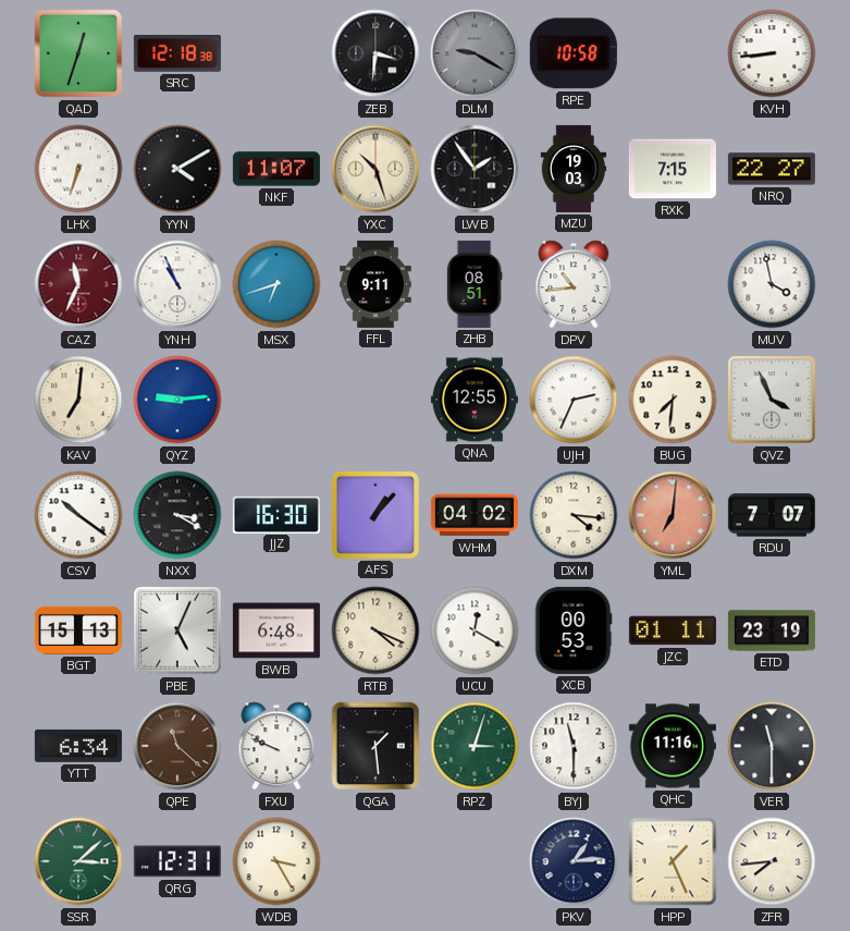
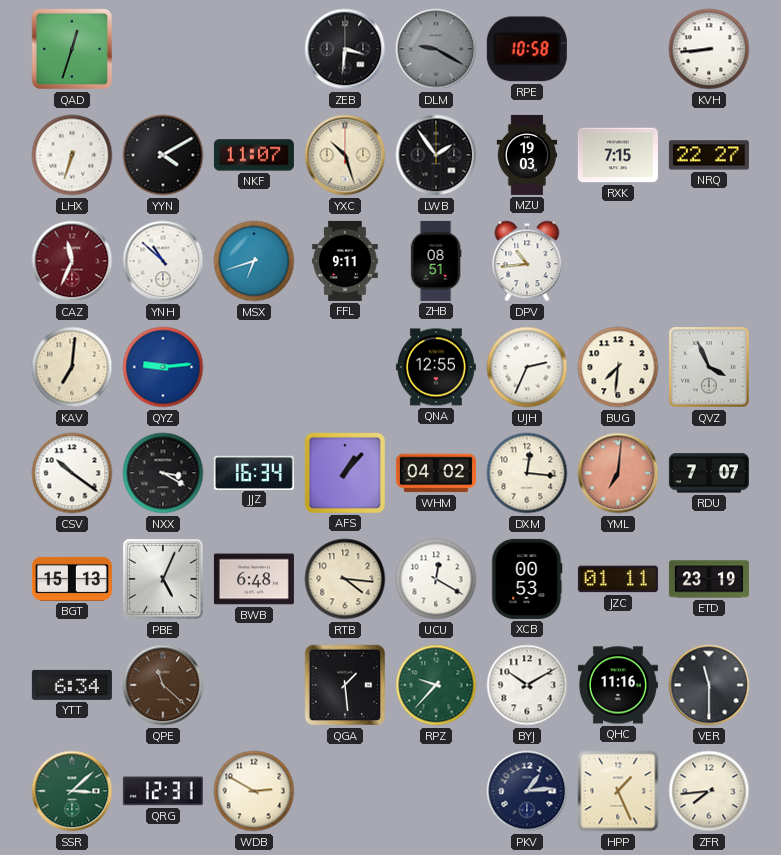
SRC: 12:18 -> none
YNH: 10:56 -> 10:52
MUV: 3:58 -> none
JJZ: 16:30 -> 16:34
DXM: 4:16 -> 12:16
RTB: 4:19 -> 4:16
FXU: 9:49 -> none
RPZ: 3:03 -> 9:37
BYJ: 11:30 -> 10:10
WDB: 3:25 -> 2:50
